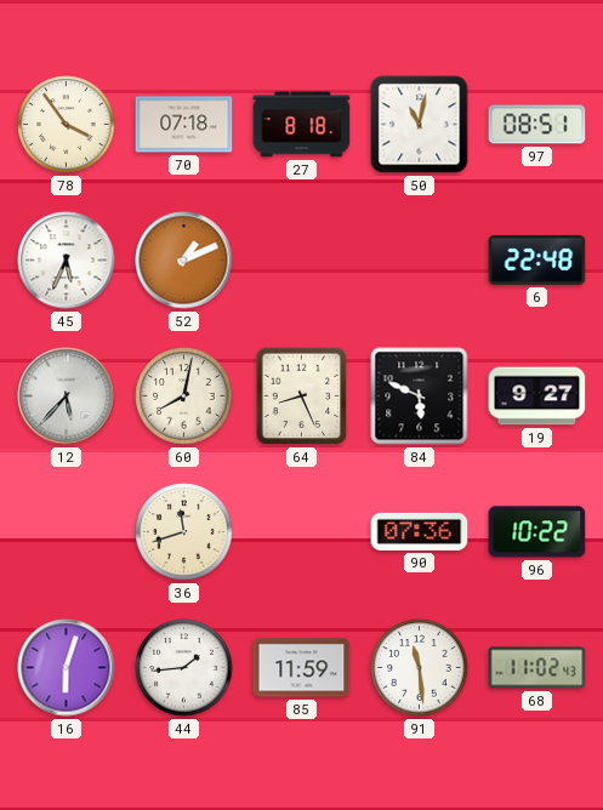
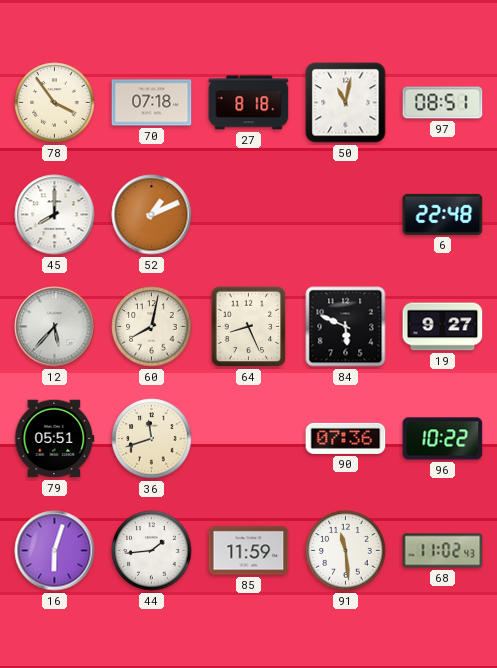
45: 5:34 -> 8:00
79: none -> 05:51
